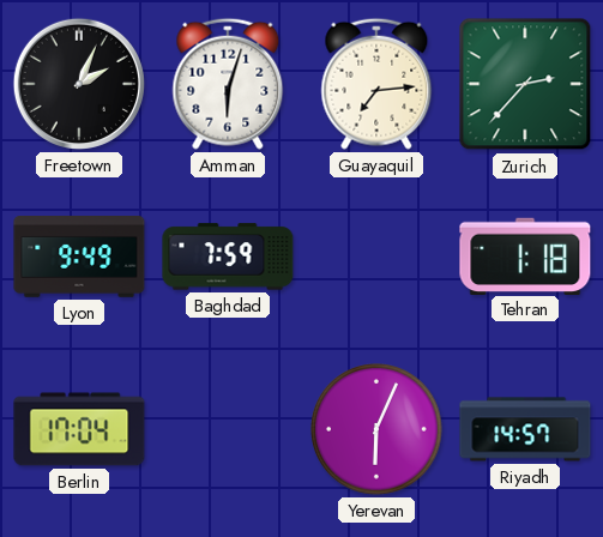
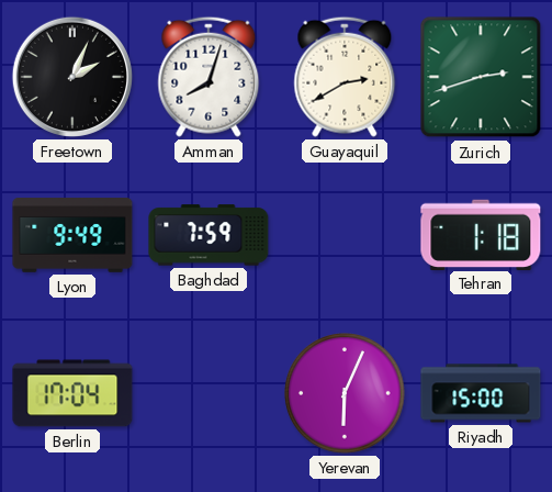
Amman: 6:03 -> 8:03
Guayaquil: 7:14 -> 2:40
Zurich: 2:37 -> 2:42
Riyadh: 14:57 -> 15:00
